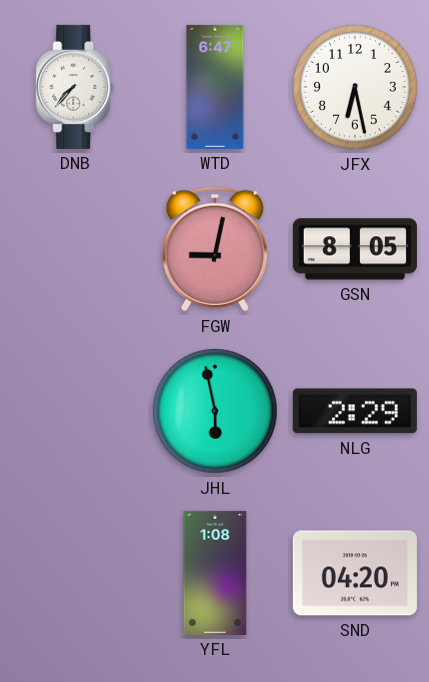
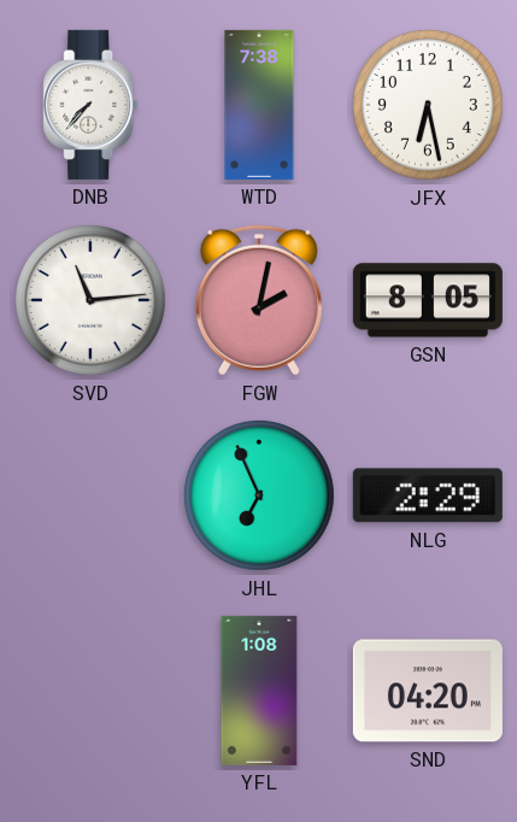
WTD: 6:47 -> 7:38
SVD: none -> 11:14
FGW: 9:02 -> 2:02
JHL: 5:58 -> 6:56
